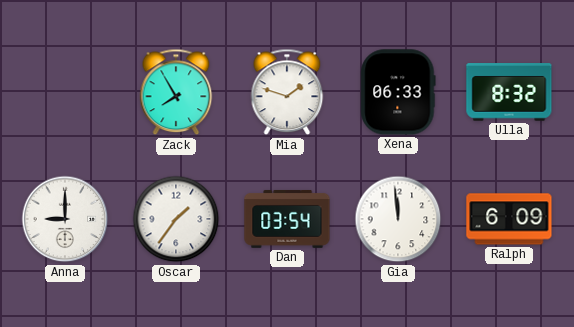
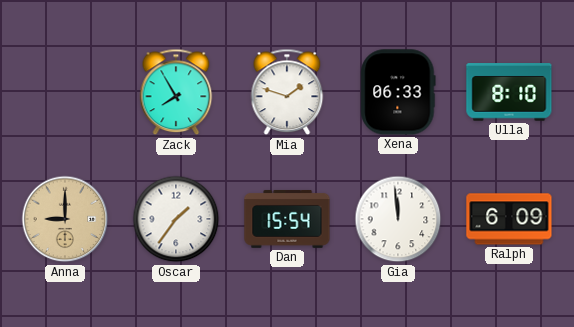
Ulla: 8:32 -> 8:10
Anna dial: white -> champagne
Dan: 03:54 -> 15:54
